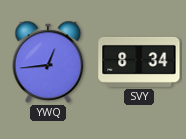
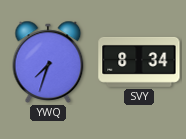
YWQ: 12:44 -> 7:33
